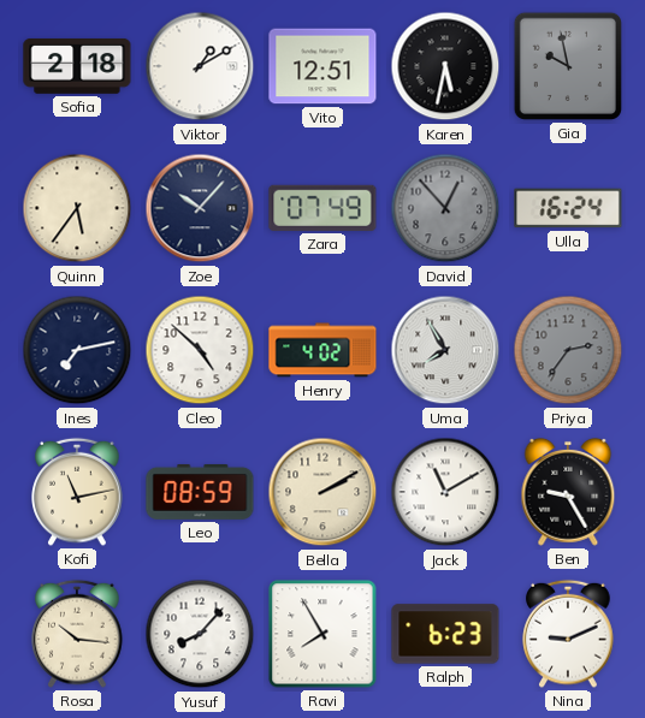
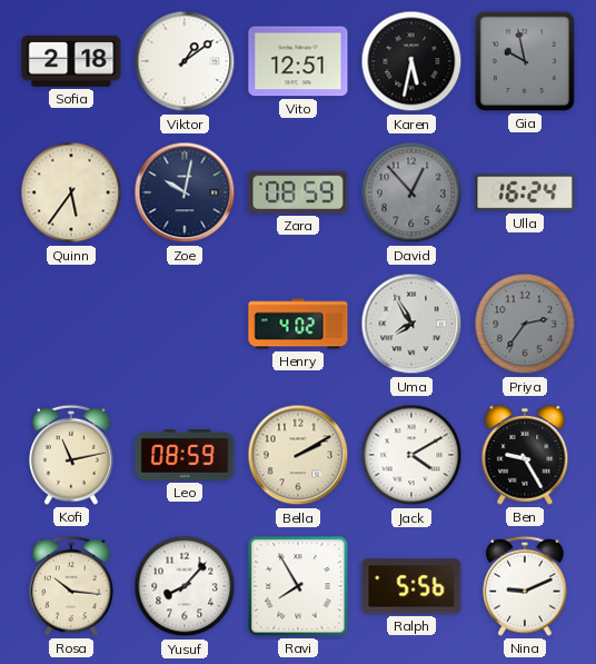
Viktor: 1:10 -> 1:09
Zoe: 10:07 -> 10:02
Zara: 07:49 -> 08:59
Ines: 7:13 -> none
Cleo: 4:52 -> none
Jack: 11:10 -> 4:10
Ralph: 6:23 -> 5:56
